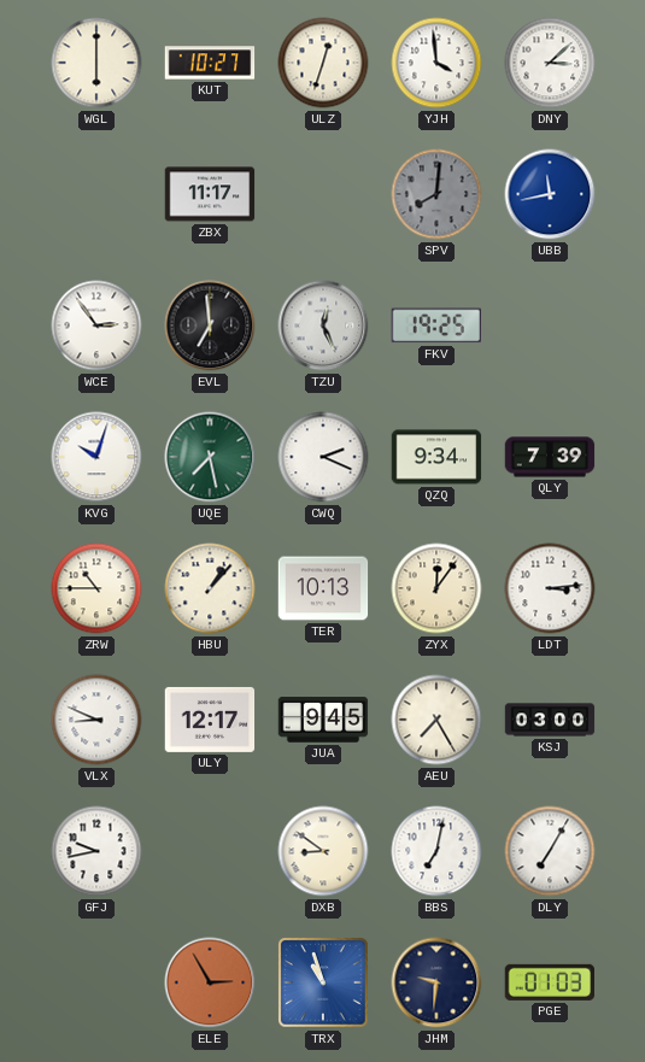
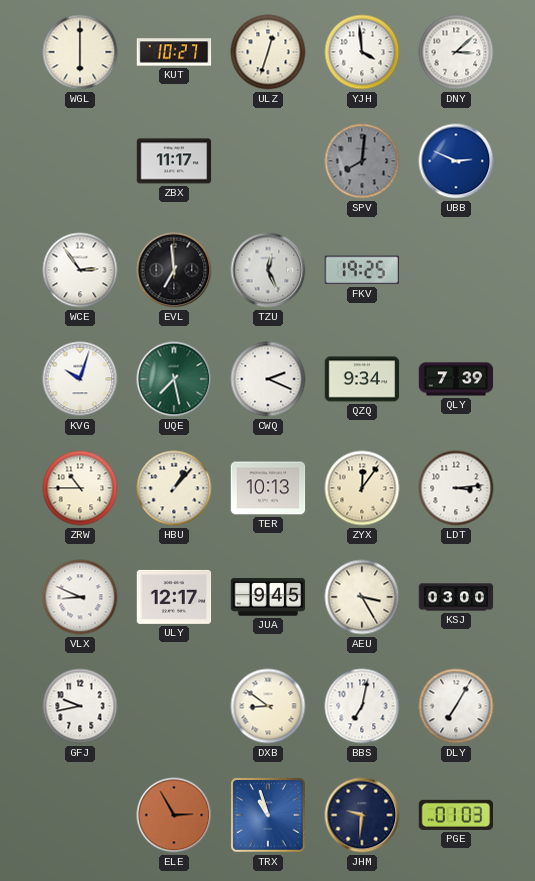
UBB: 11:43 -> 2:49
AEU: 7:25 -> 3:25
